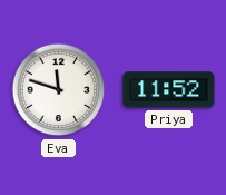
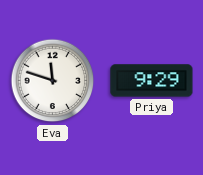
Priya: 11:52 -> 9:29
